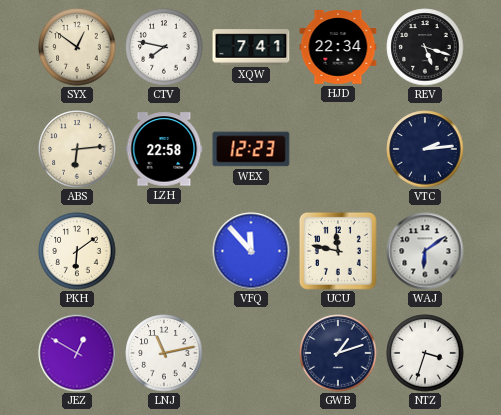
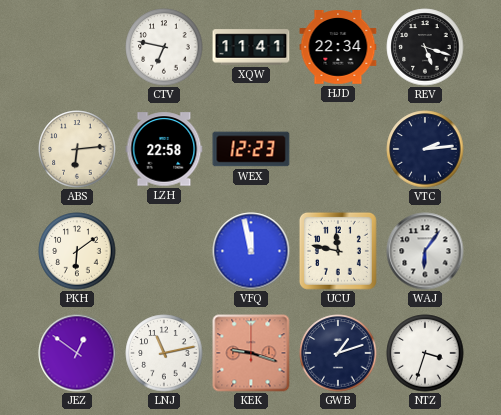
SYX: 12:51 -> none
CTV: 7:47 -> 6:47
XQW: 7:41 -> 11:41
VFQ: 11:53 -> 11:58
WAJ: 6:09 -> 6:06
JEZ: 12:50 -> 12:51
KEK: none -> 9:18
